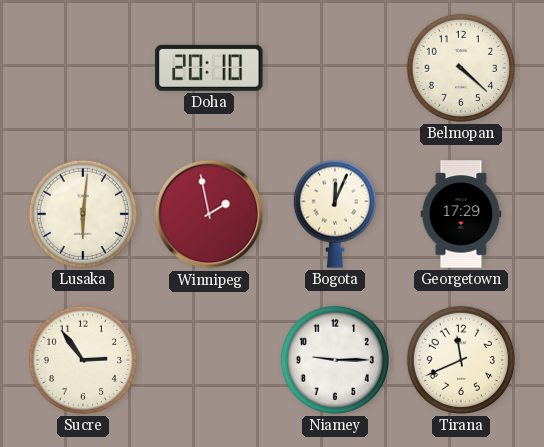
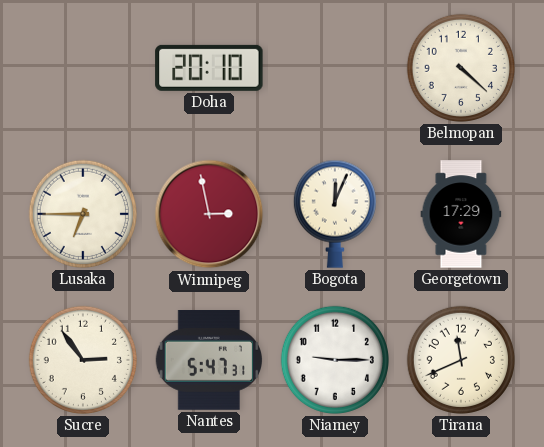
Lusaka: 6:01 -> 6:45
Winnipeg: 1:58 -> 2:58
Nantes: none -> 5:47
